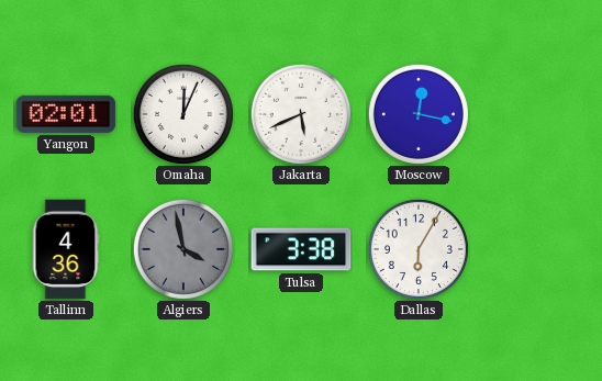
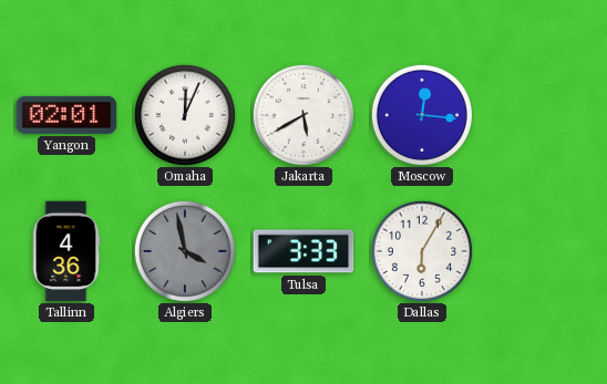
Jakarta: 5:41 -> 5:40
Moscow: 12:17 -> 12:16
Tulsa: 3:38 -> 3:33
